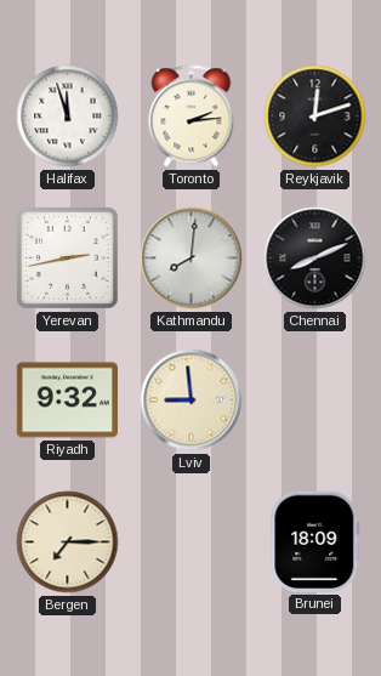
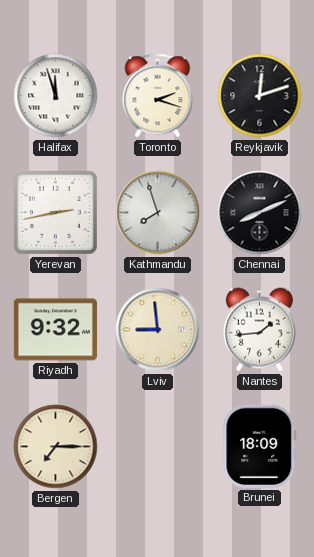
Toronto: 2:14 -> 2:18
Kathmandu: 8:01 -> 7:57
Nantes: none -> 1:44
